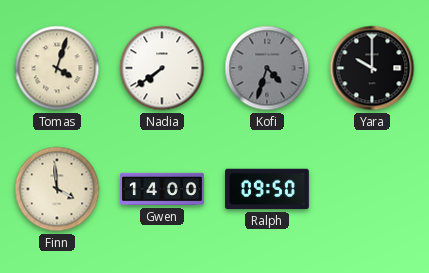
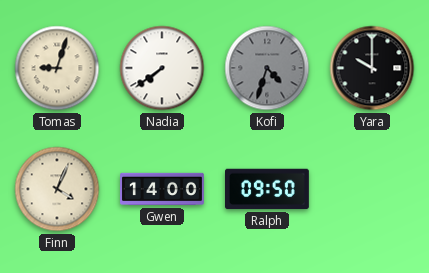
Tomas: 4:03 -> 9:03
Finn: 3:59 -> 4:04
